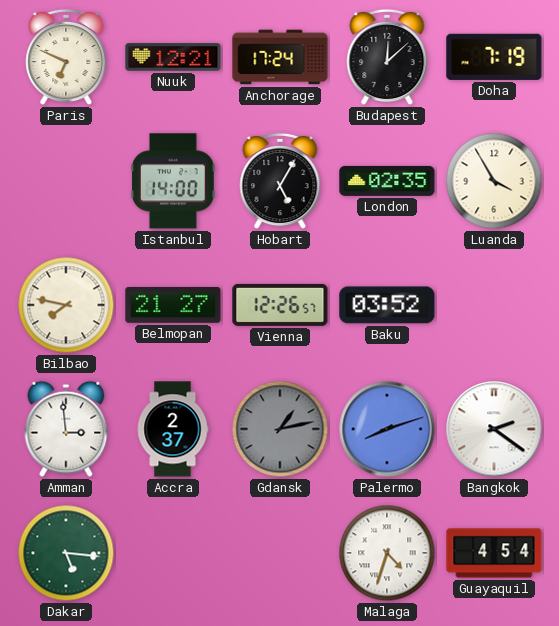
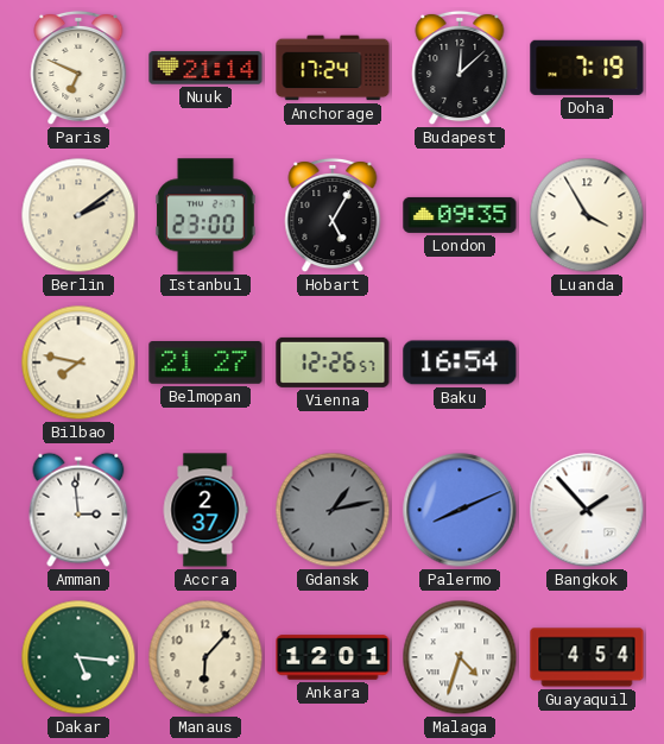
Nuuk: 12:21 -> 21:14
Berlin: none -> 2:09
Istanbul: 14:00 -> 23:00
London: 02:35 -> 09:35
Baku: 03:52 -> 16:54
Palermo: 8:12 -> 8:11
Bangkok: 2:21 -> 1:53
Manaus: none -> 6:07
Ankara: none -> 12:01
